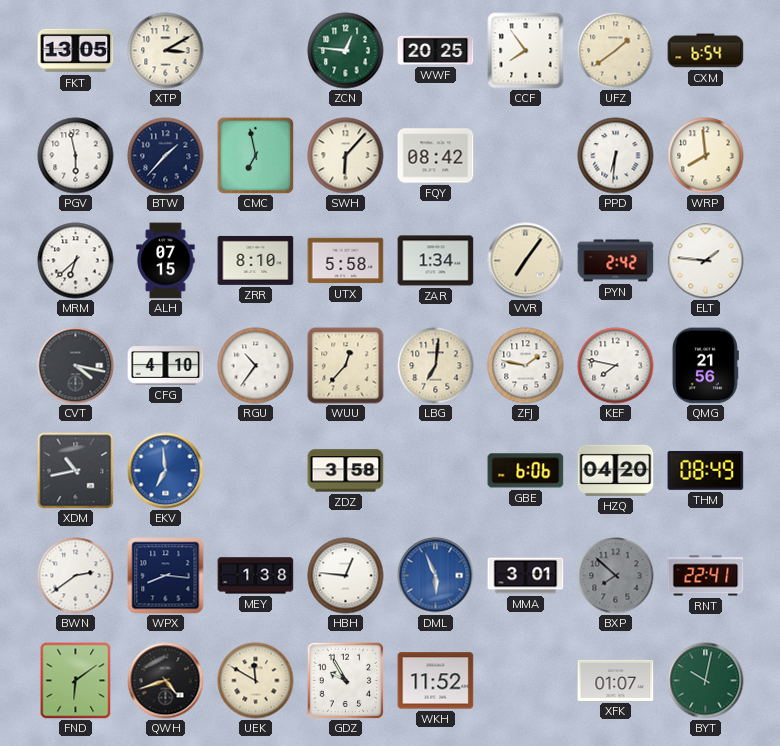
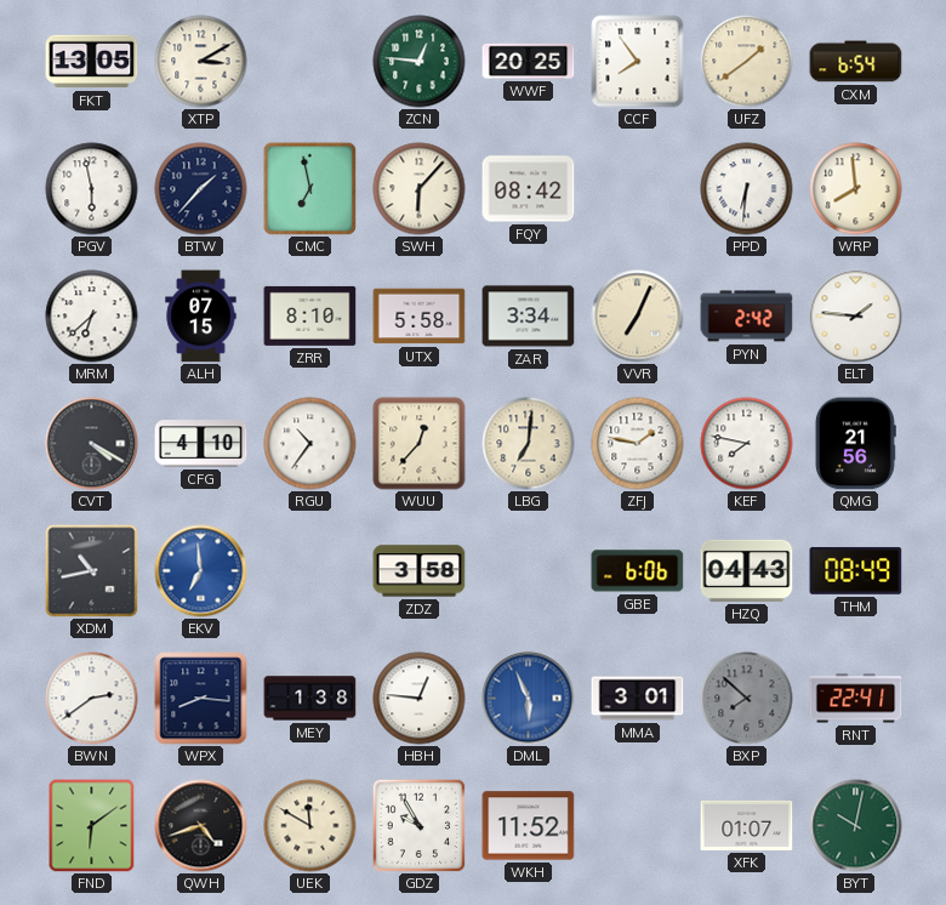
ZAR: 1:34 -> 3:34
VVR: 7:06 -> 7:04
CVT: 4:17 -> 4:20
HZQ: 04:20 -> 04:43
